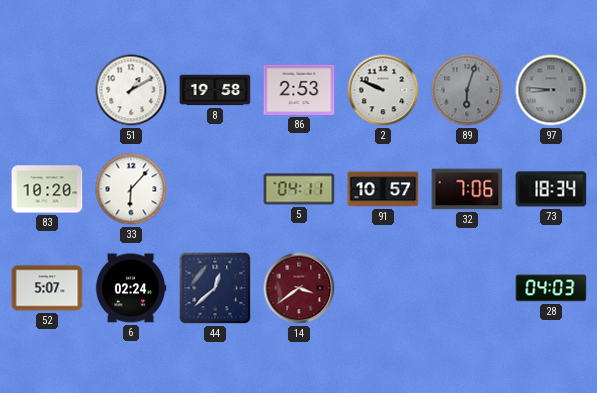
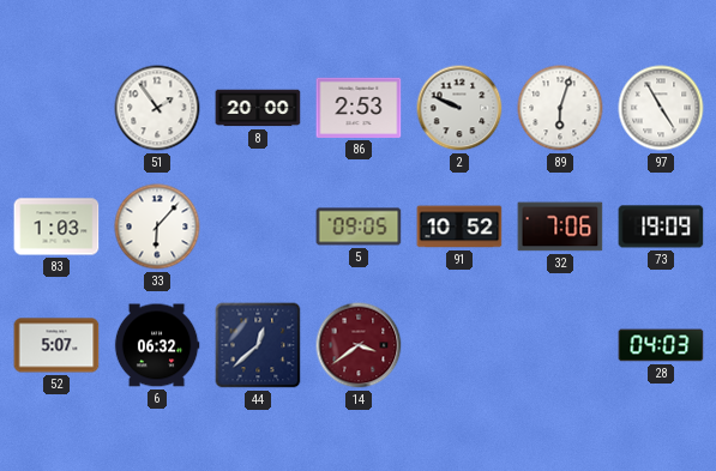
51: 1:10 -> 1:54
8: 19:58 -> 20:00
89 dial: grey -> white
97: 8:46 -> 4:55
97 dial: grey -> white
83: 10:20 -> 1:03
5: 04:11 -> 09:05
91: 10:57 -> 10:52
73: 18:34 -> 19:09
6: 02:24 -> 06:32
